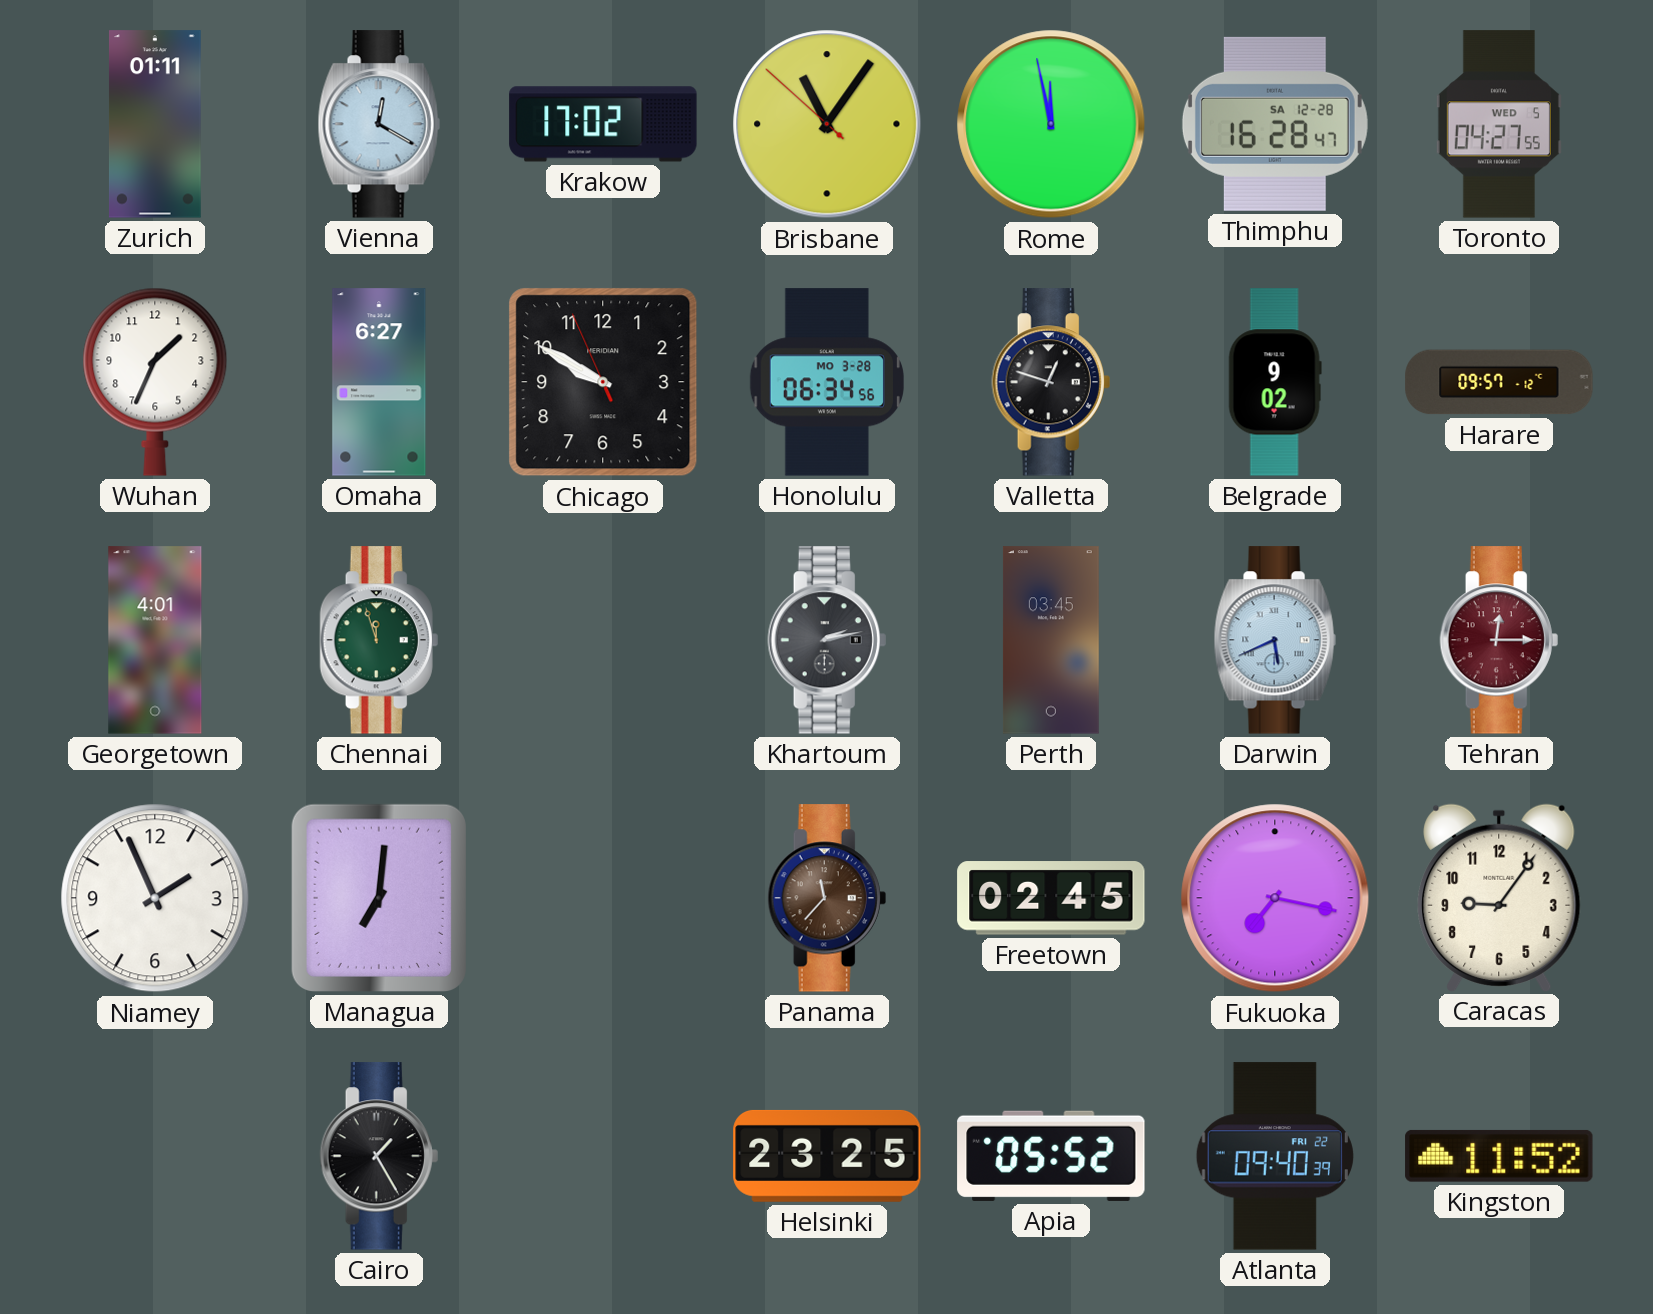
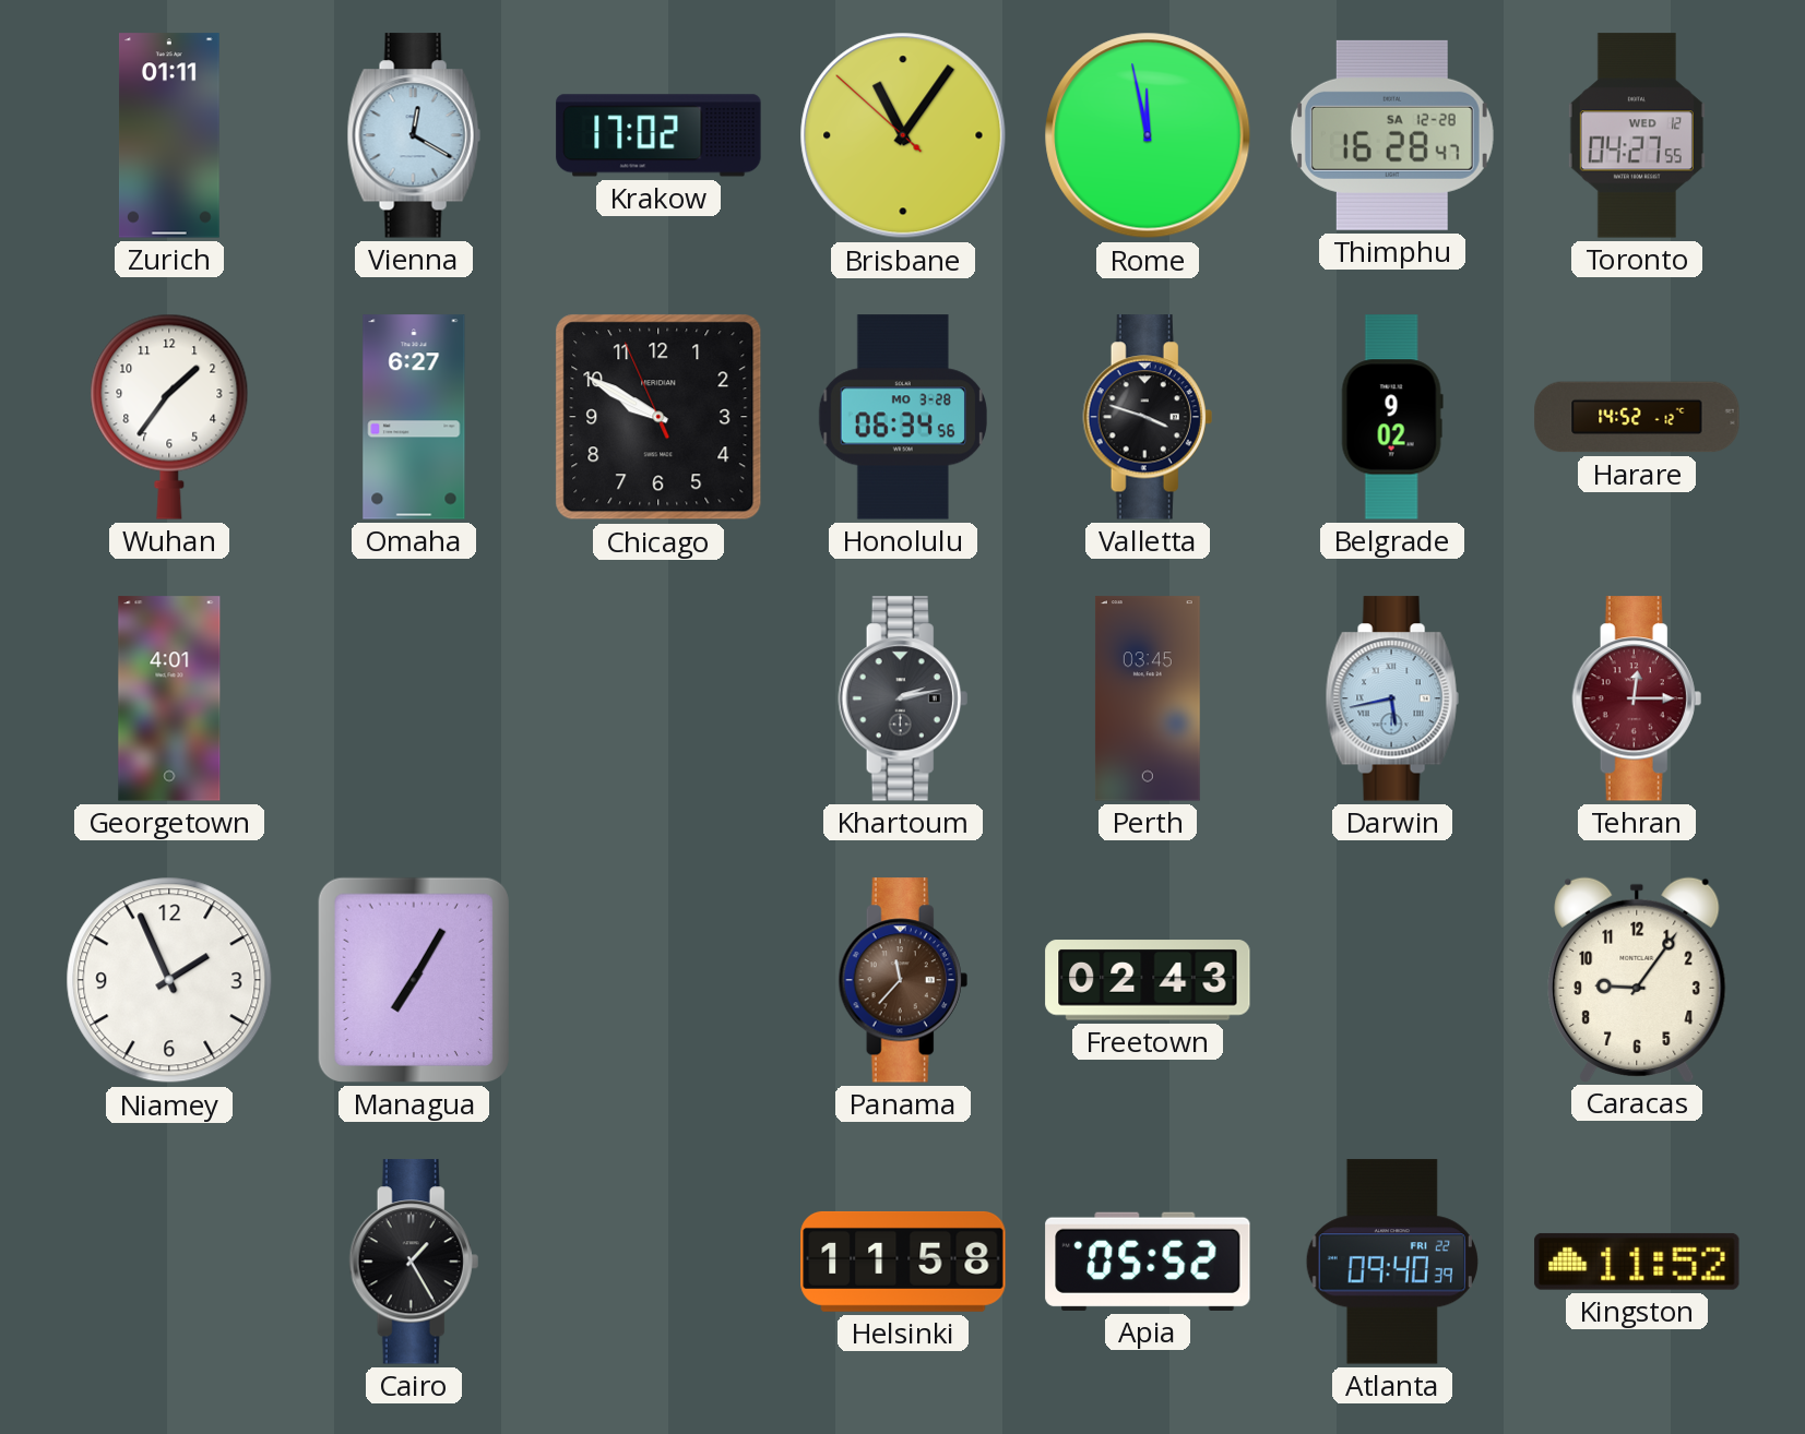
Toronto date: WED 5 -> WED 12
Wuhan: 1:34 -> 1:36
Valletta: 12:48 -> 3:48
Harare: 09:57 -> 14:52
Chennai: 11:57 -> none
Darwin: 5:41 -> 5:43
Managua: 7:01 -> 7:05
Freetown: 02:45 -> 02:43
Fukuoka: 7:17 -> none
Helsinki: 23:25 -> 11:58
